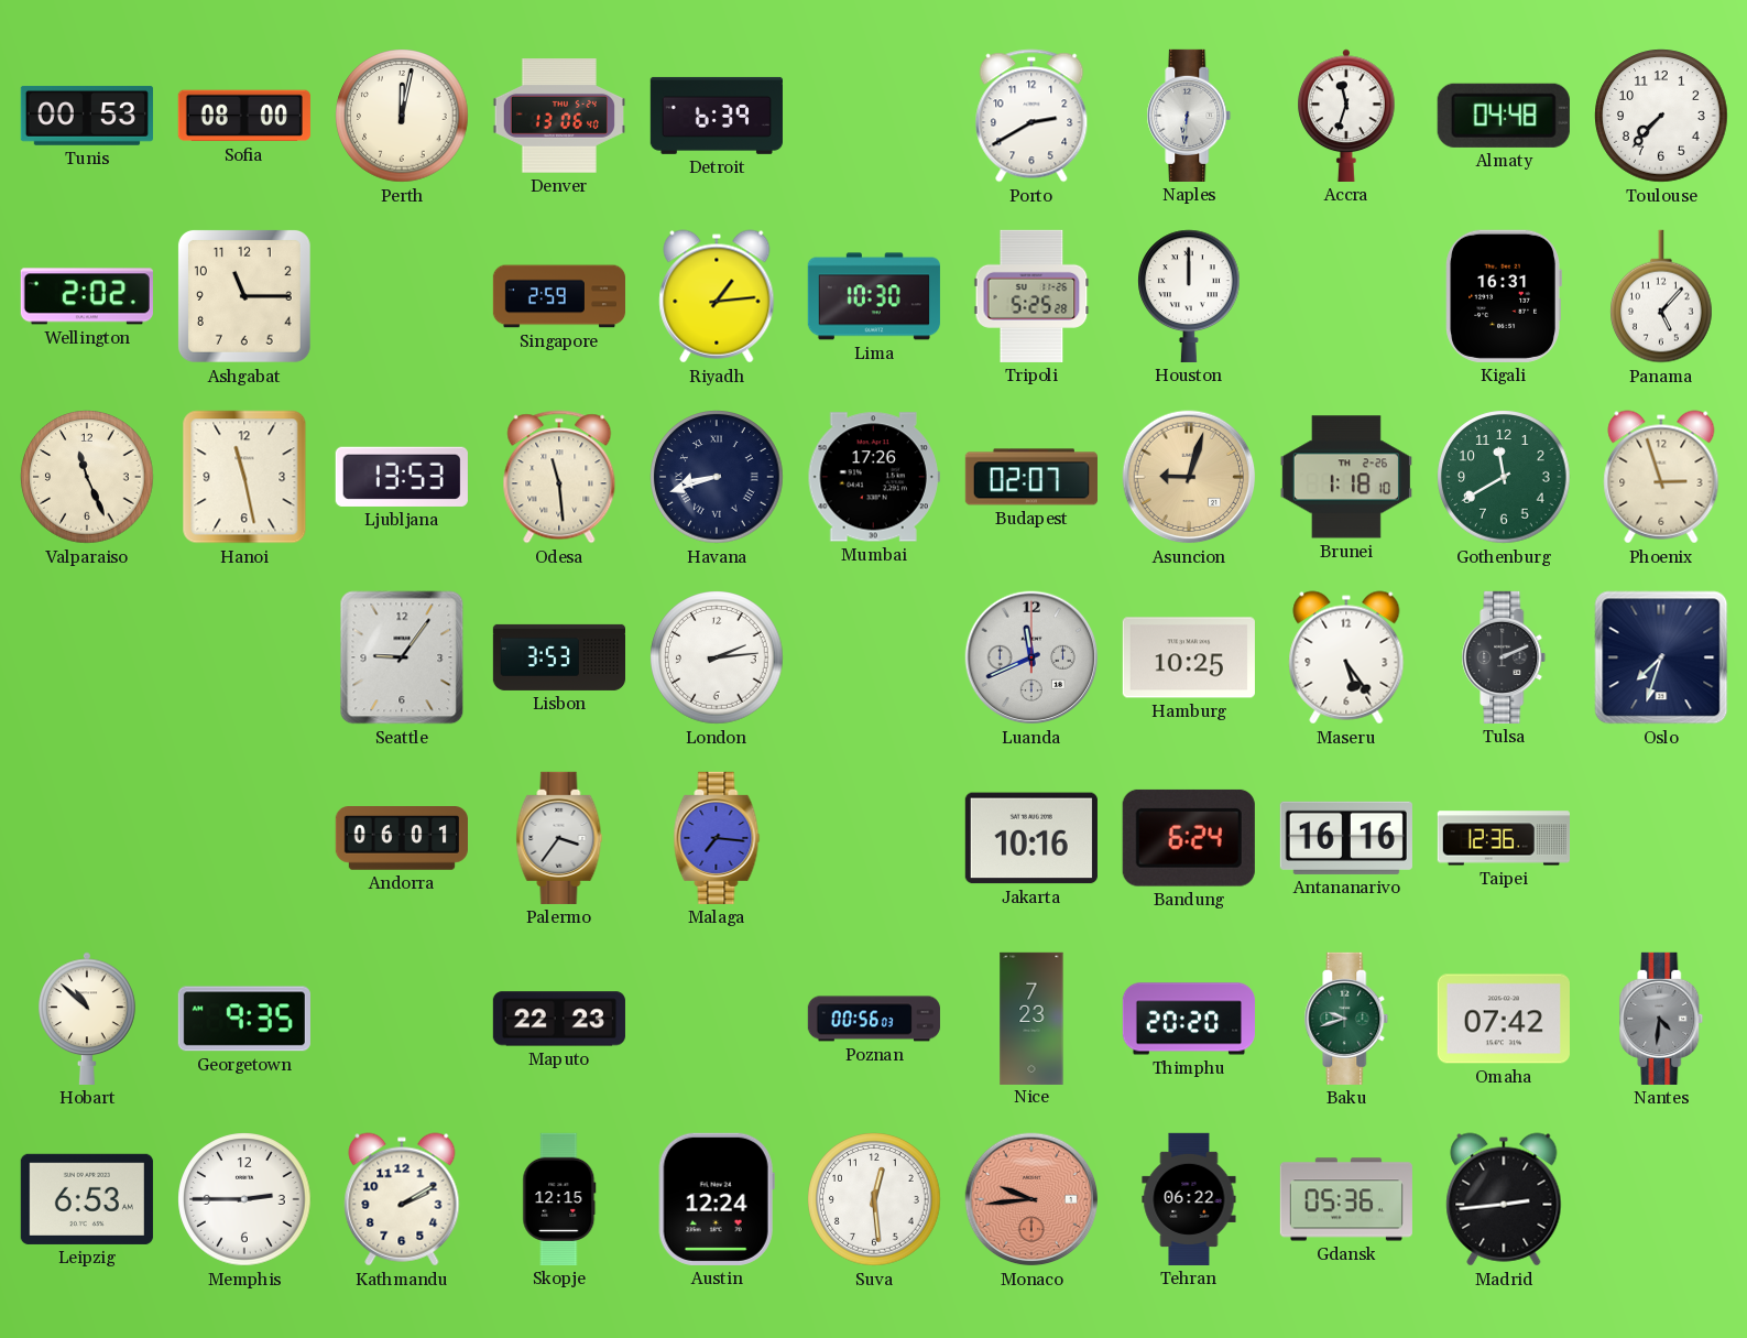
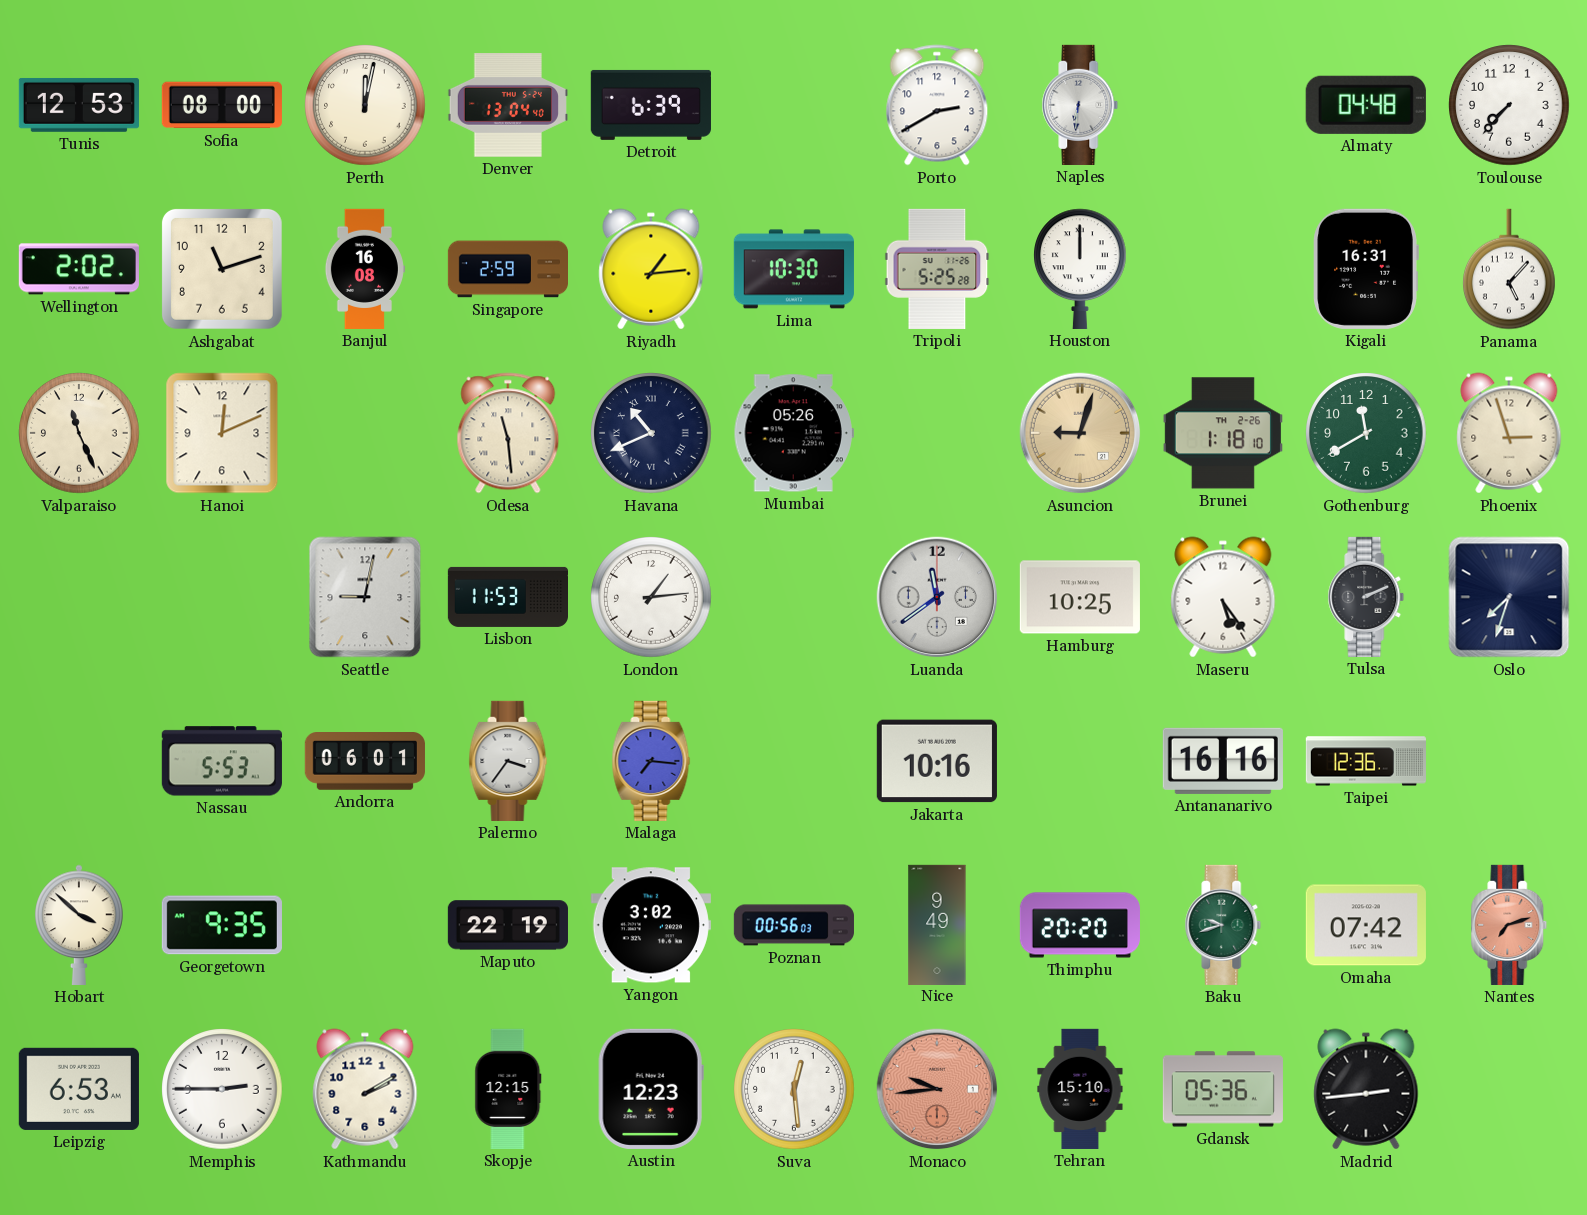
Tunis: 00:53 -> 12:53
Denver: 13:06 -> 13:04
Accra: 11:33 -> none
Ashgabat: 11:15 -> 11:12
Banjul: none -> 16:08
Hanoi: 11:28 -> 12:11
Ljubljana: 13:53 -> none
Havana: 8:42 -> 10:41
Mumbai: 17:26 -> 05:26
Budapest: 02:07 -> none
Seattle: 9:06 -> 9:02
Lisbon: 3:53 -> 11:53
London: 2:14 -> 1:14
Luanda: 11:41 -> 11:39
Nassau: none -> 5:53
Bandung: 6:24 -> none
Hobart: 10:52 -> 3:52
Maputo: 22:23 -> 22:19
Yangon: none -> 3:02
Nice: 7:23 -> 9:49
Nantes: 4:31 -> 7:12
Nantes dial: grey -> salmon
Austin: 12:24 -> 12:23
Tehran: 06:22 -> 15:10
